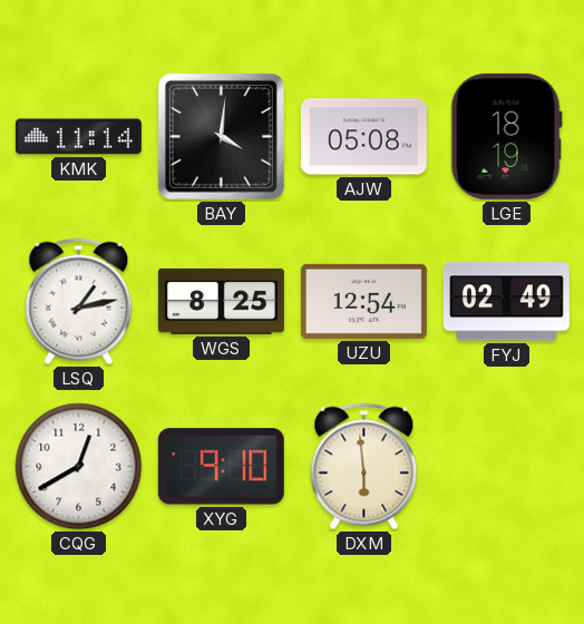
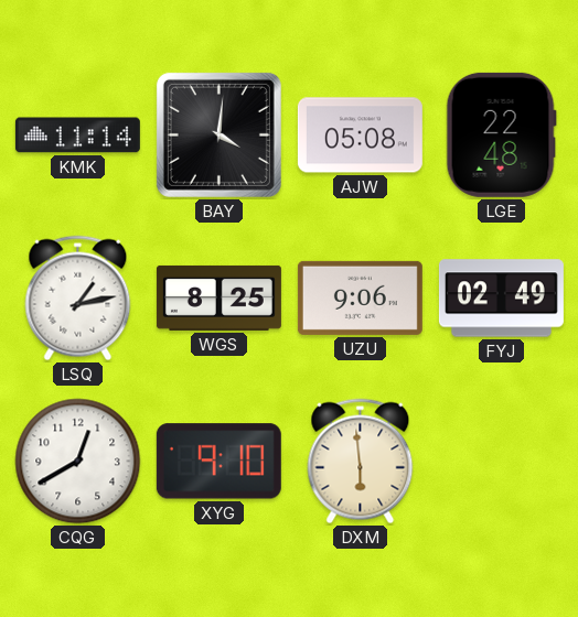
LGE: 18:19 -> 22:48
UZU: 12:54 -> 9:06
